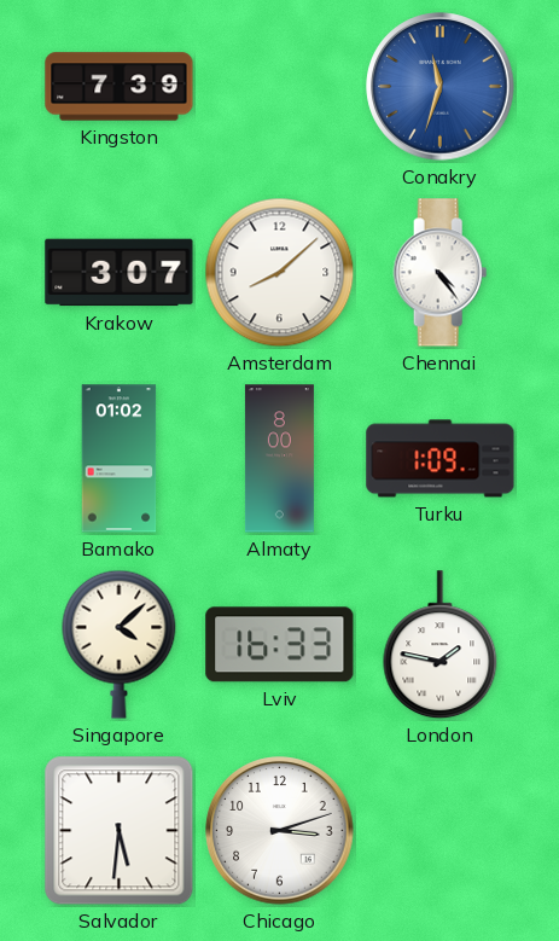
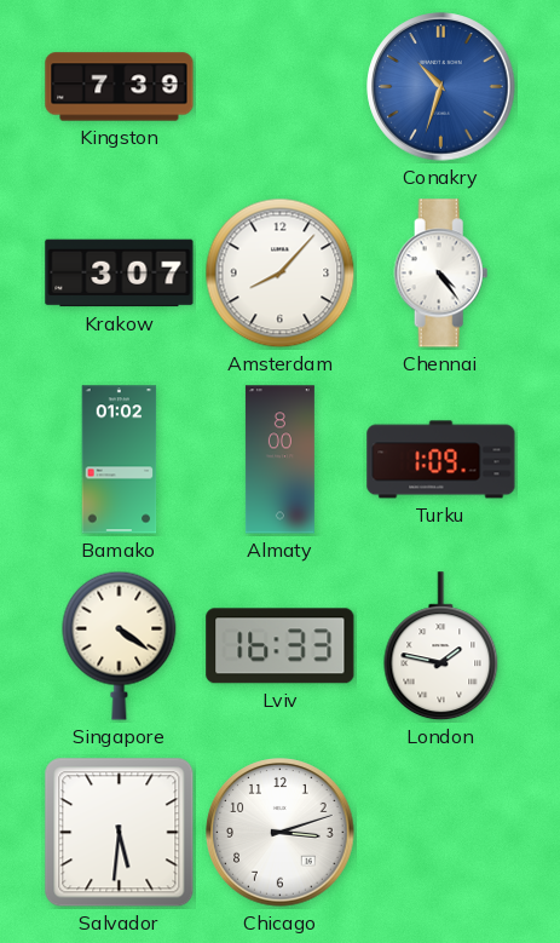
Conakry: 11:33 -> 10:33
Amsterdam: 8:08 -> 8:07
Singapore: 4:08 -> 4:21
